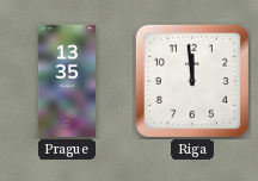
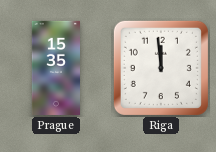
Prague: 13:35 -> 15:35
